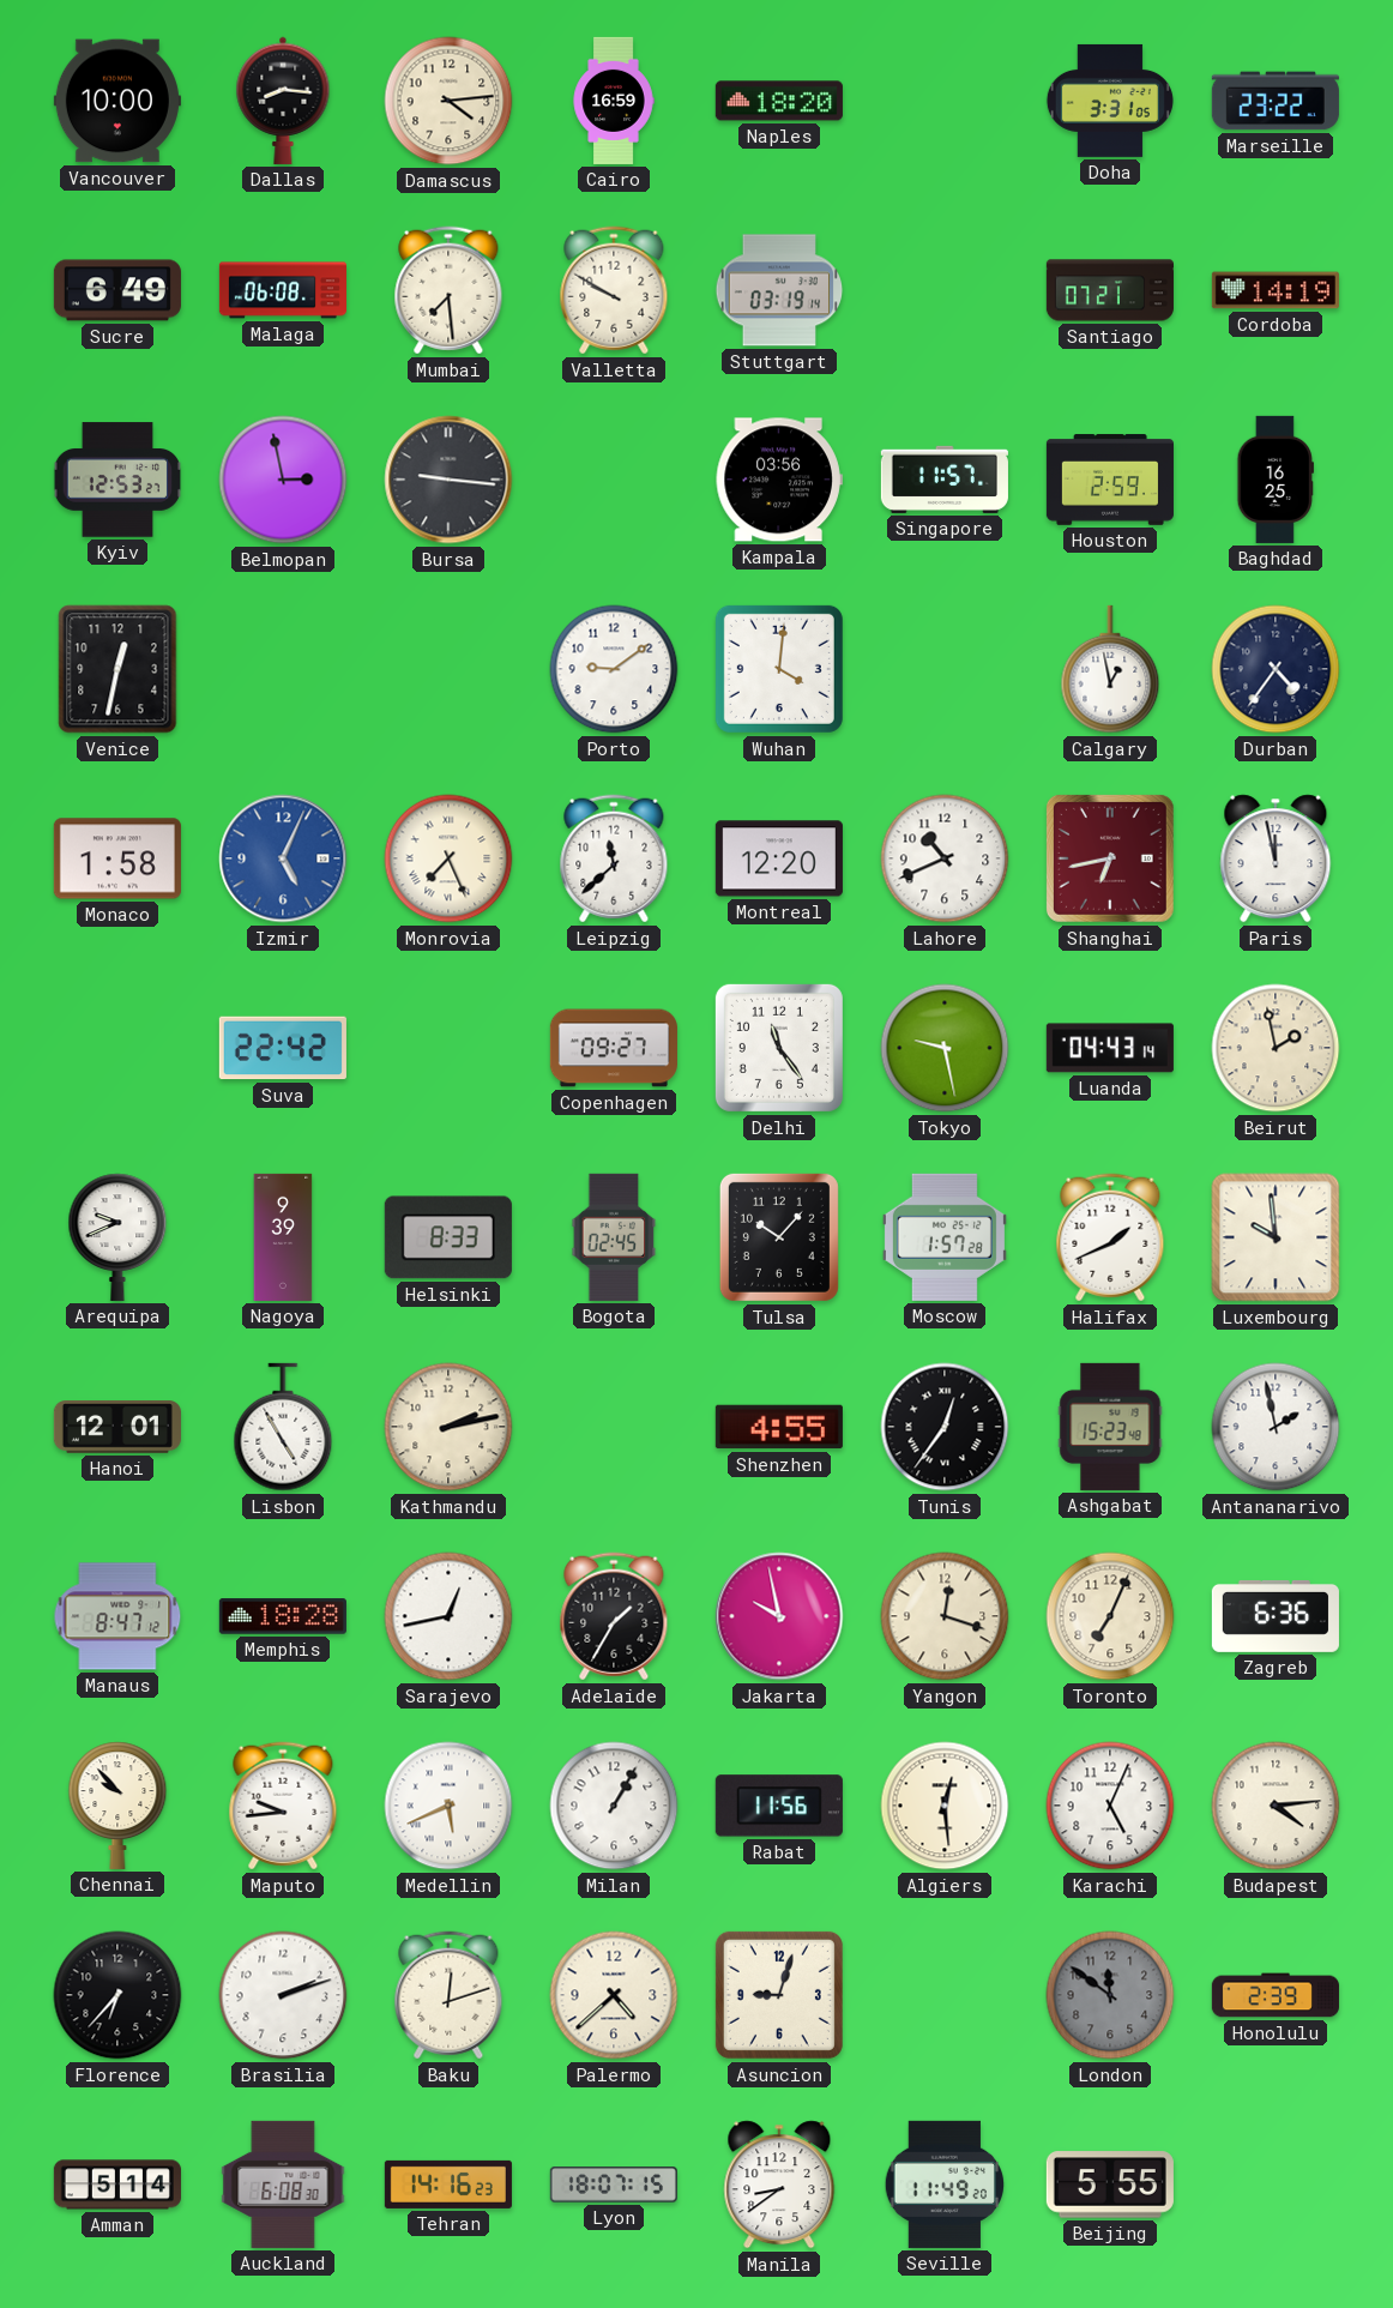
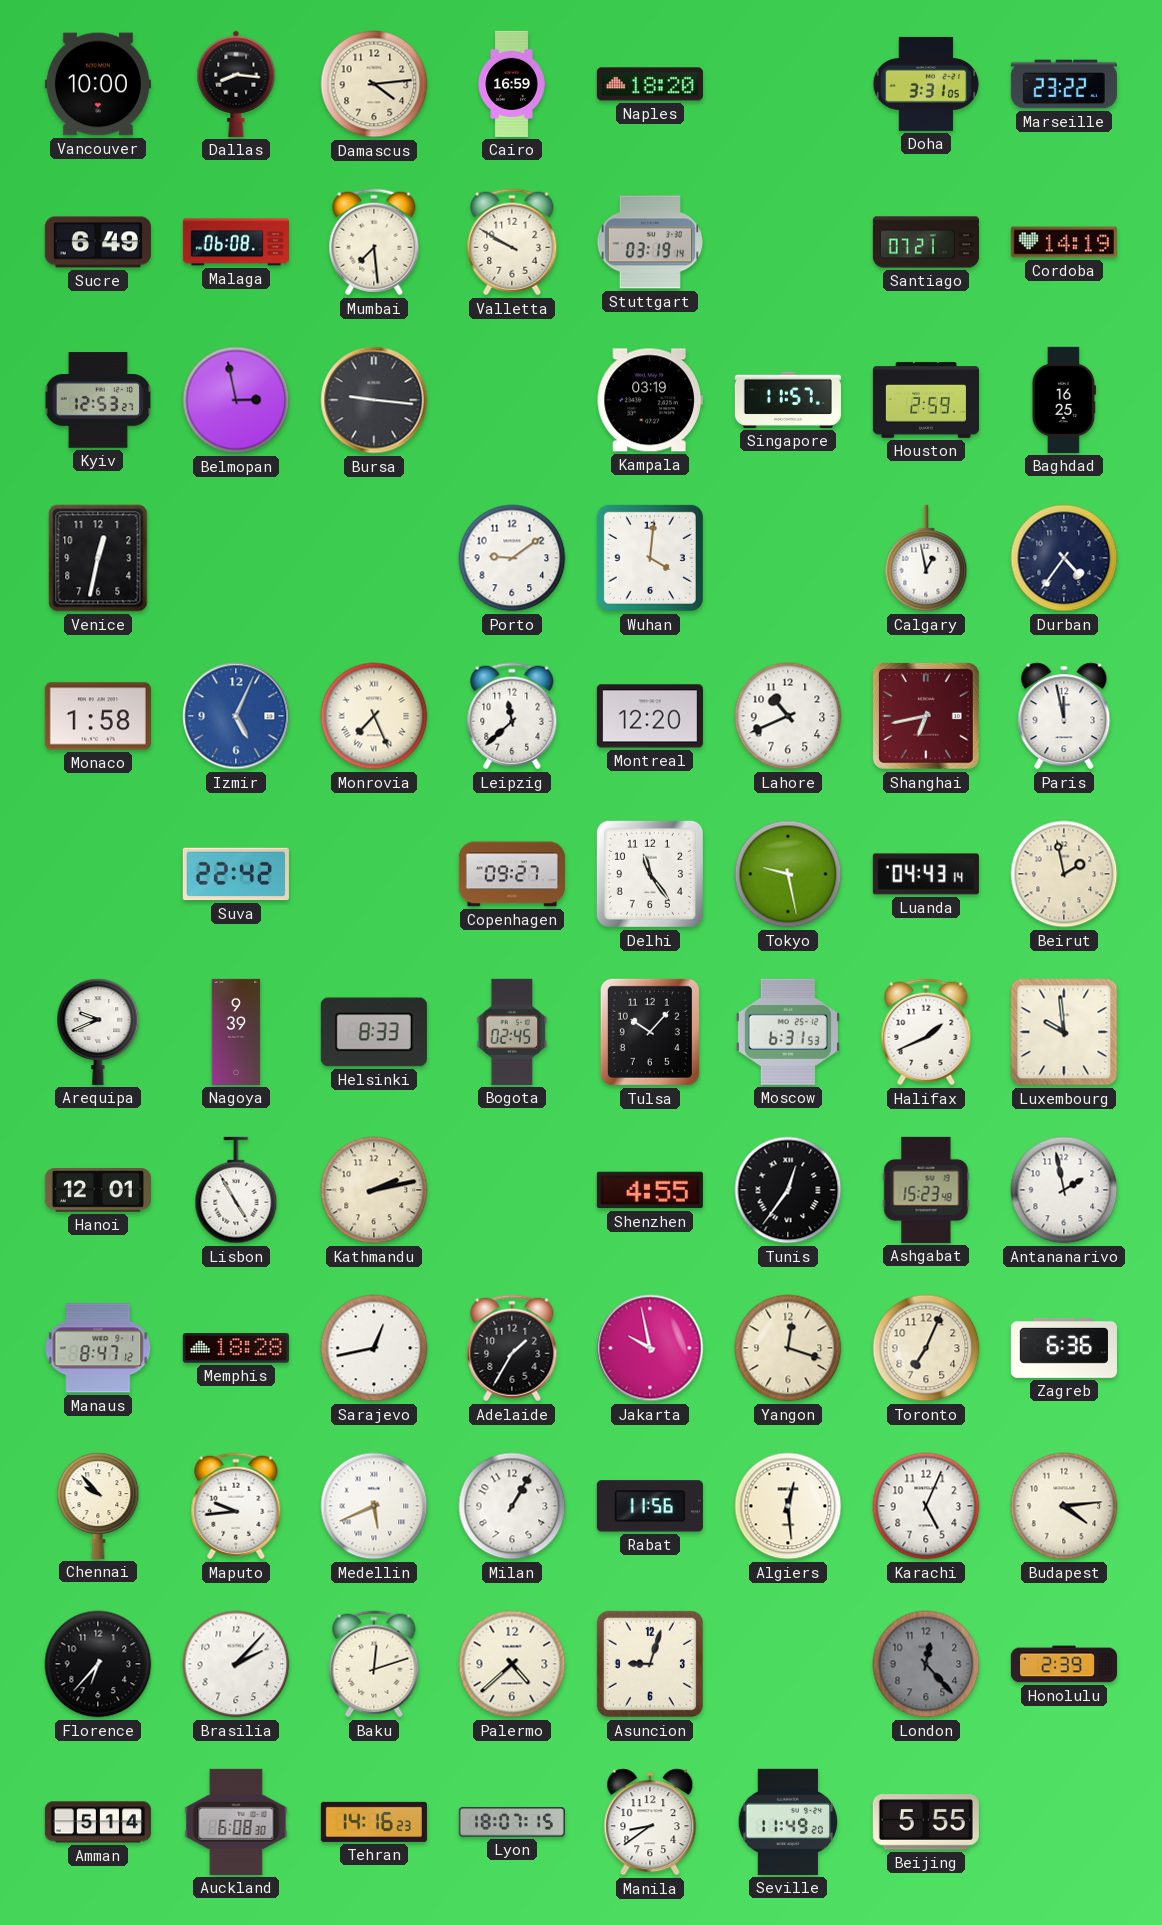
Kampala: 03:56 -> 03:19
Moscow: 1:57 -> 6:31
Brasilia: 2:12 -> 2:07
London: 11:51 -> 12:23
